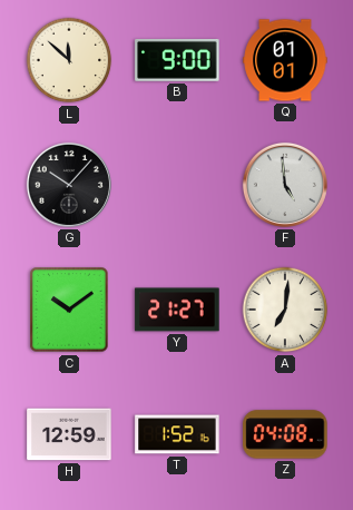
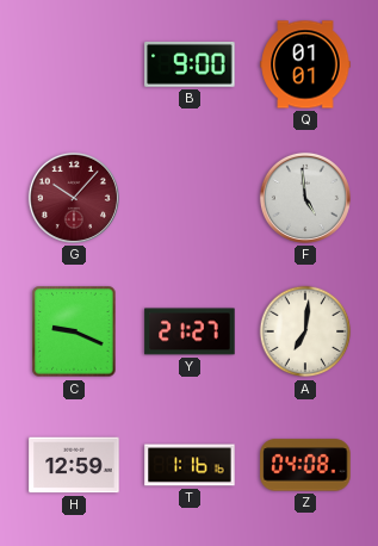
L: 11:52 -> none
G dial: black -> burgundy
C: 10:09 -> 9:19
T: 1:52 -> 1:16
